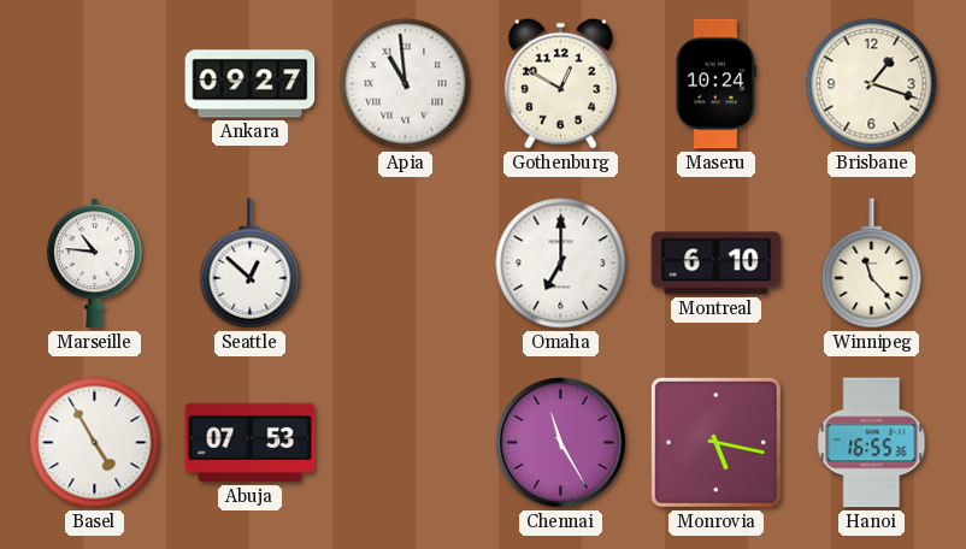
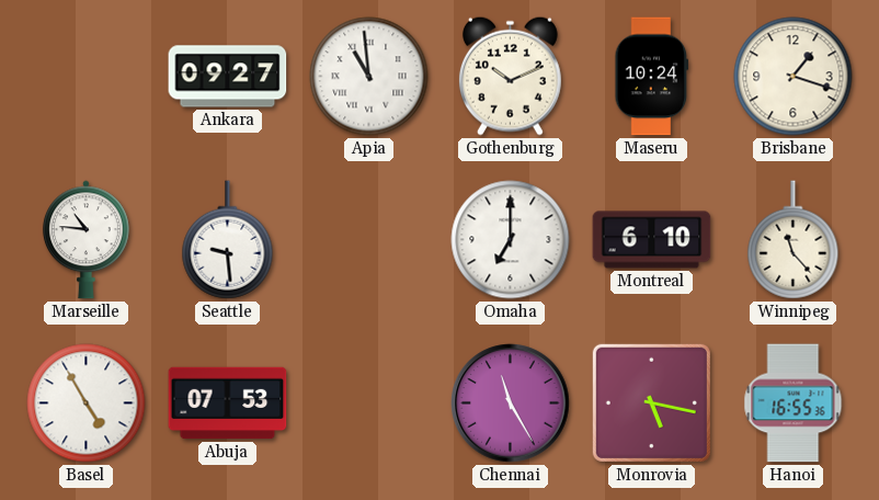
Gothenburg: 12:50 -> 10:11
Seattle: 12:52 -> 9:29
